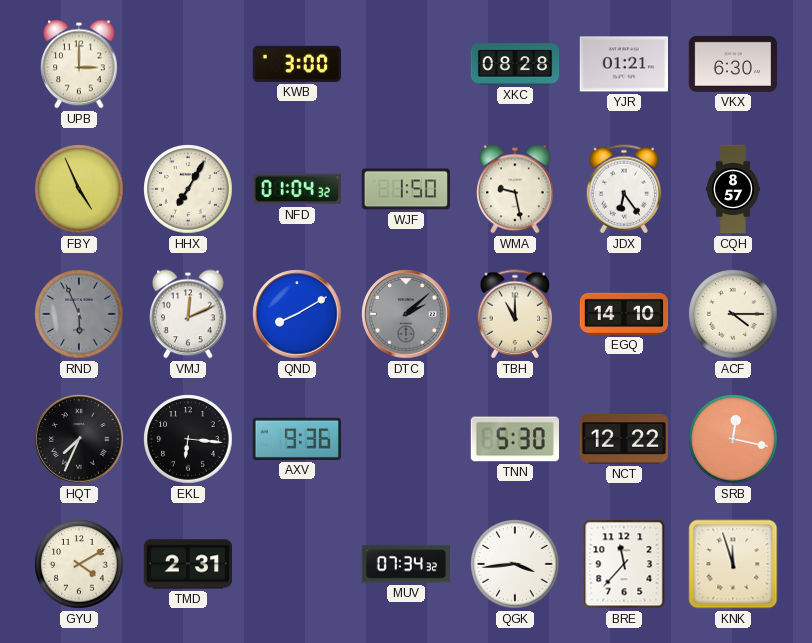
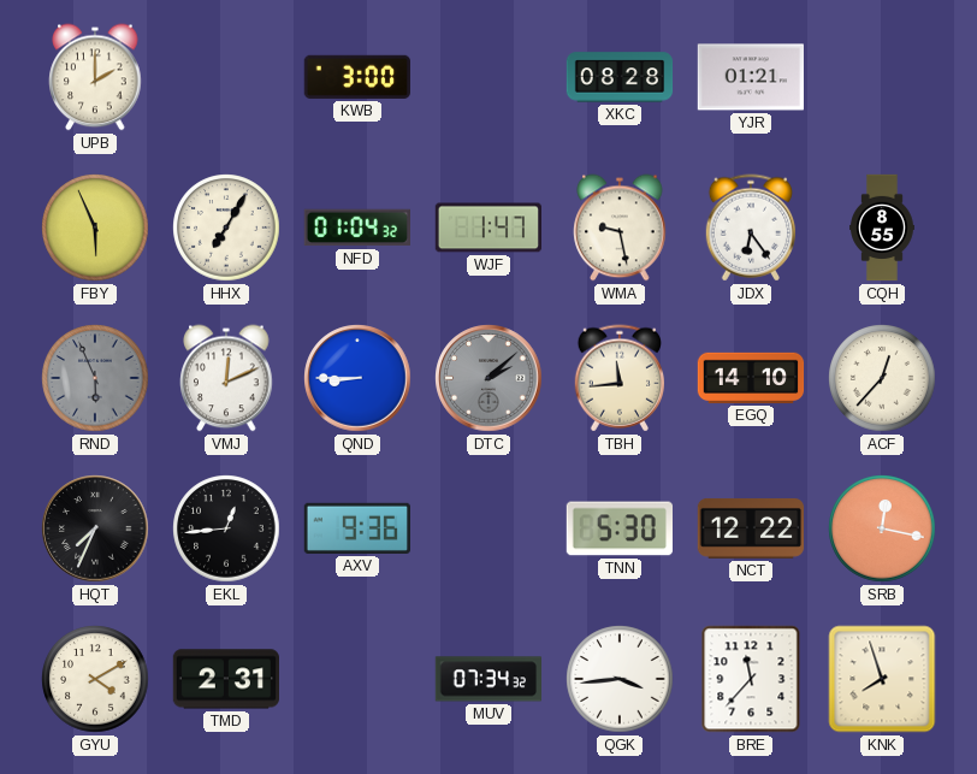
UPB: 3:00 -> 2:00
VKX: 6:30 -> none
FBY: 4:56 -> 5:56
WJF: 1:50 -> 1:47
CQH: 8:57 -> 8:55
QND: 8:10 -> 8:45
TBH: 11:00 -> 11:44
ACF: 4:15 -> 12:37
EKL: 6:16 -> 12:44
KNK: 11:57 -> 7:57
